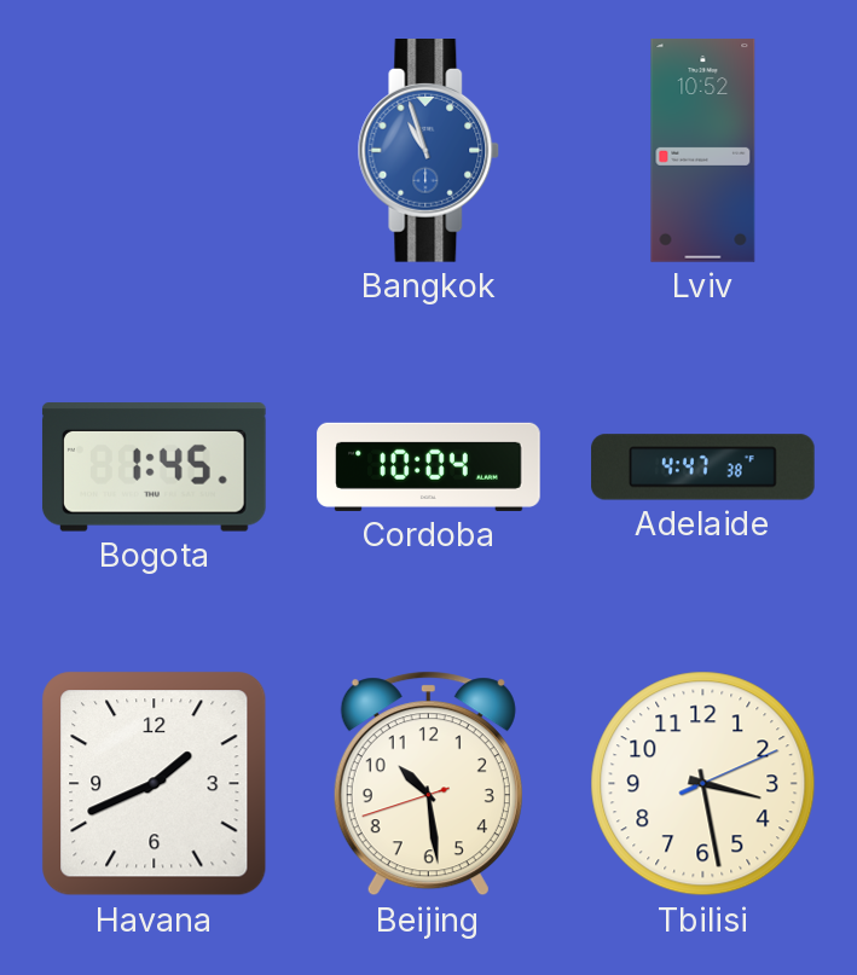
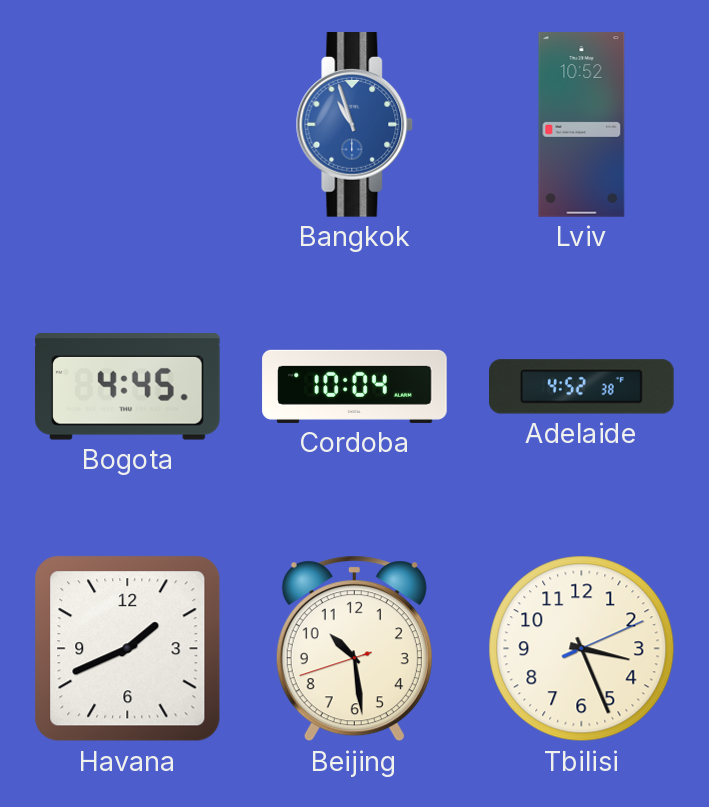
Bogota: 1:45 -> 4:45
Adelaide: 4:47 -> 4:52
Tbilisi: 3:28 -> 3:26
